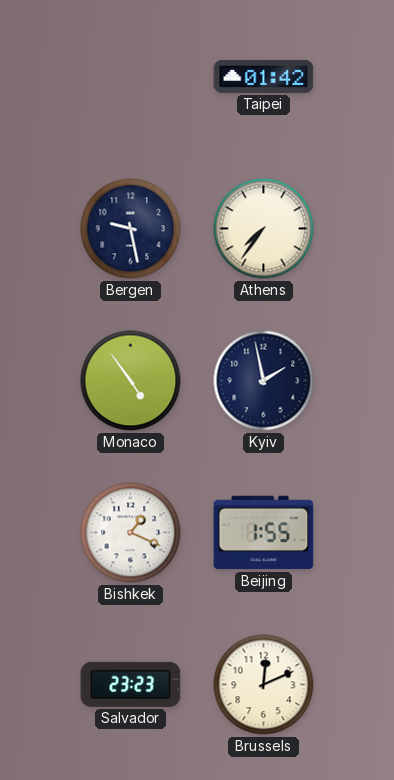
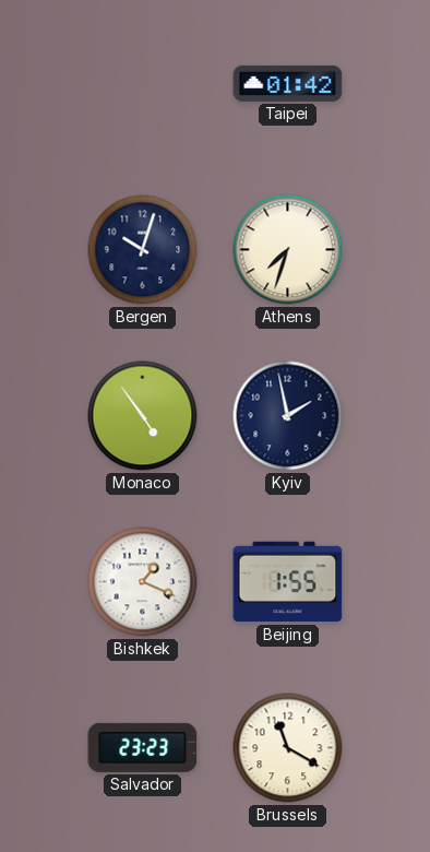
Bergen: 9:28 -> 10:03
Athens: 7:36 -> 7:33
Brussels: 12:11 -> 11:20
